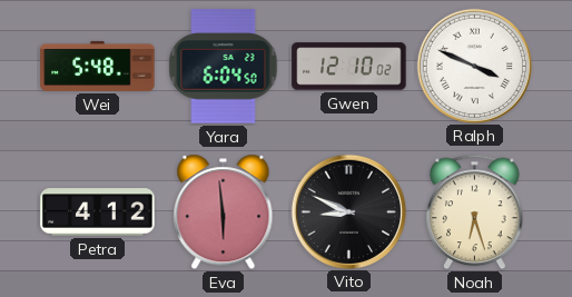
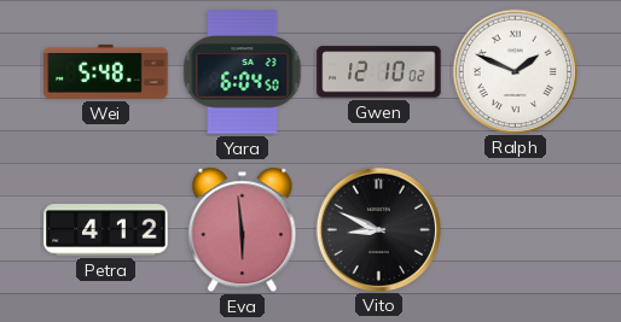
Ralph: 3:49 -> 1:49
Noah: 6:27 -> none
